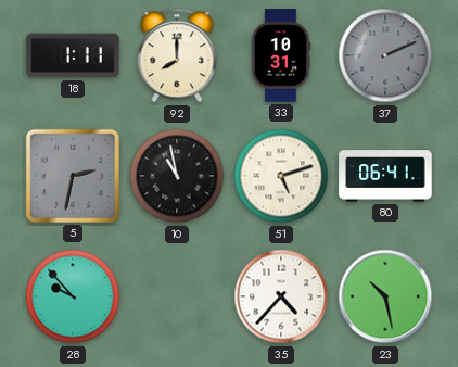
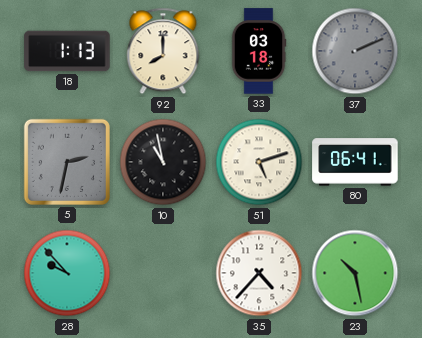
18: 1:11 -> 1:13
33: 10:31 -> 03:18
